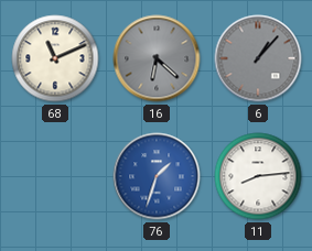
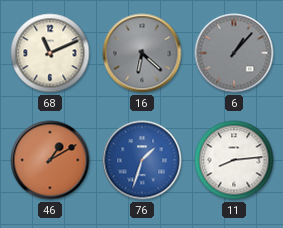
46: none -> 1:10
